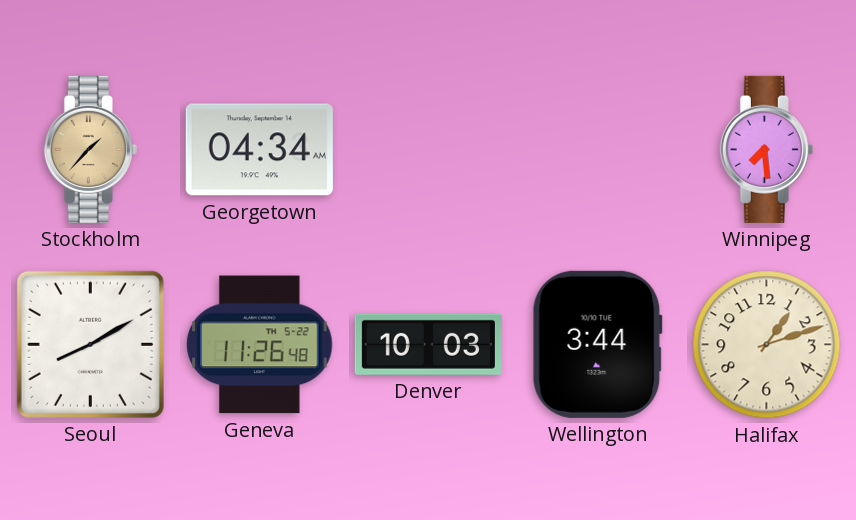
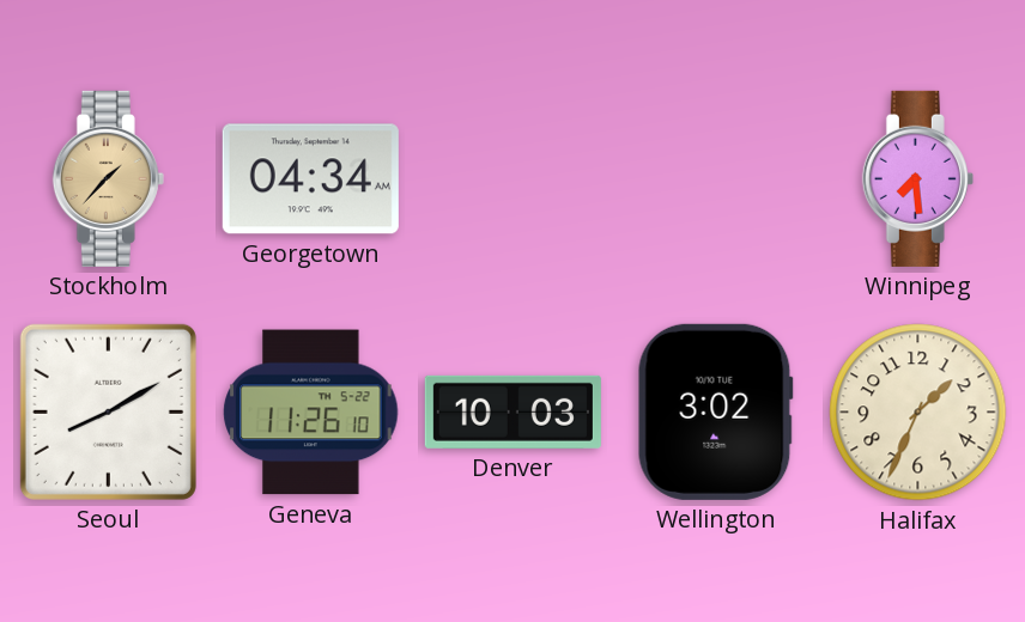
Geneva: 11:26:48 -> 11:26:10
Wellington: 3:44 -> 3:02
Halifax: 1:12 -> 1:34
